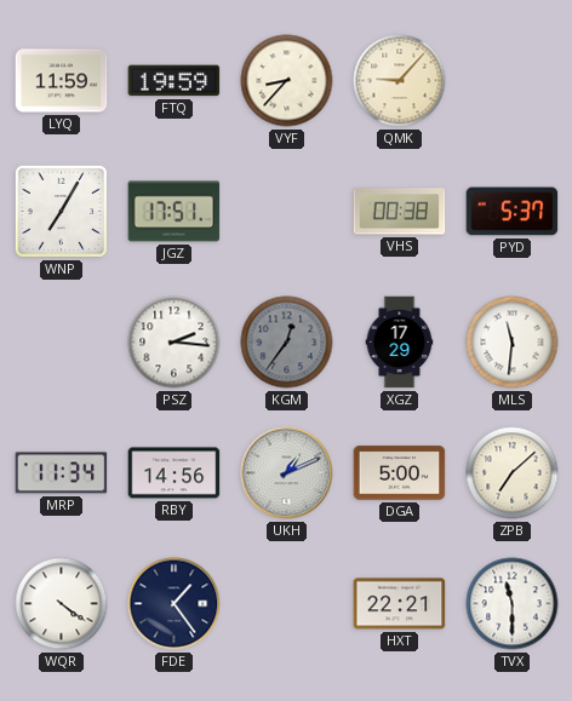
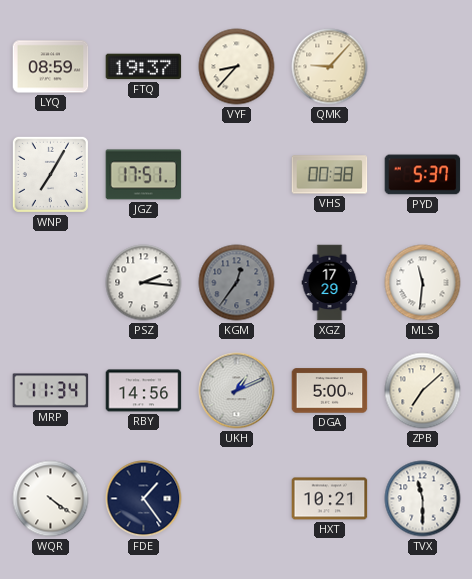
LYQ: 11:59 -> 08:59
FTQ: 19:59 -> 19:37
HXT: 22:21 -> 10:21
